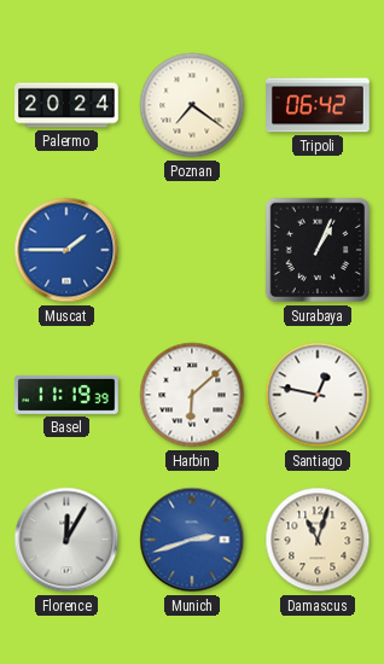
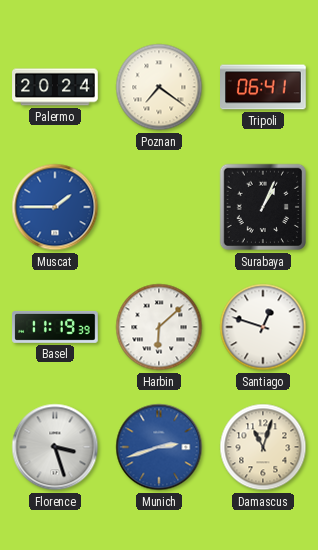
Tripoli: 06:42 -> 06:41
Santiago: 12:47 -> 12:48
Florence: 12:05 -> 3:27
